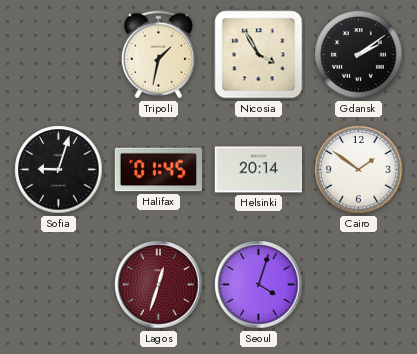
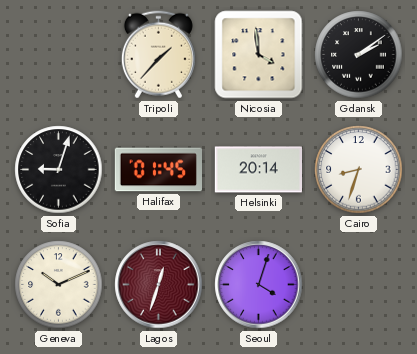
Tripoli: 1:32 -> 1:37
Nicosia: 3:55 -> 3:59
Cairo: 1:51 -> 8:33
Geneva: none -> 10:11
